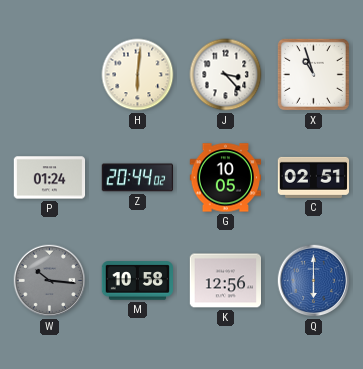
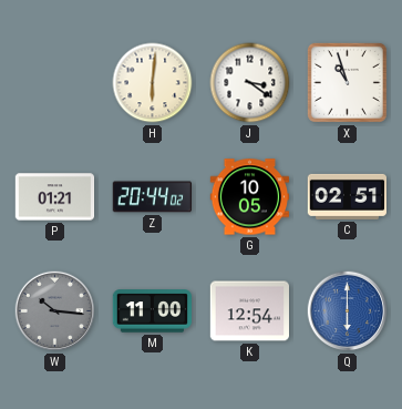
J: 3:23 -> 3:21
P: 01:24 -> 01:21
M: 10:58 -> 11:00
K: 12:56 -> 12:54
